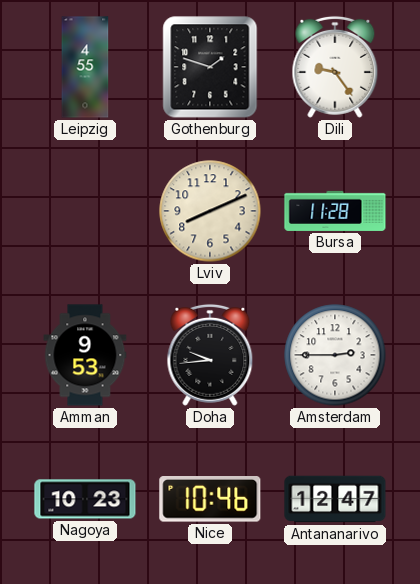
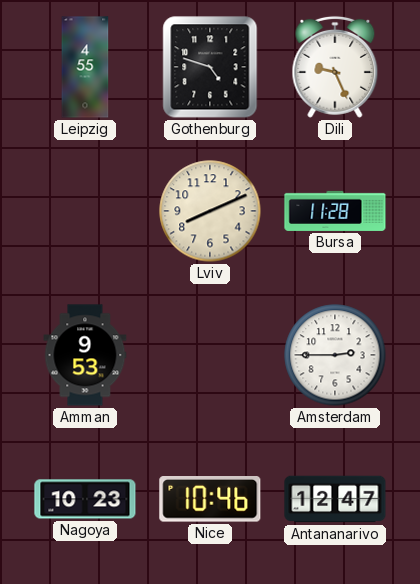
Gothenburg: 1:48 -> 4:48
Dili: 9:24 -> 9:26
Doha: 9:44 -> none
